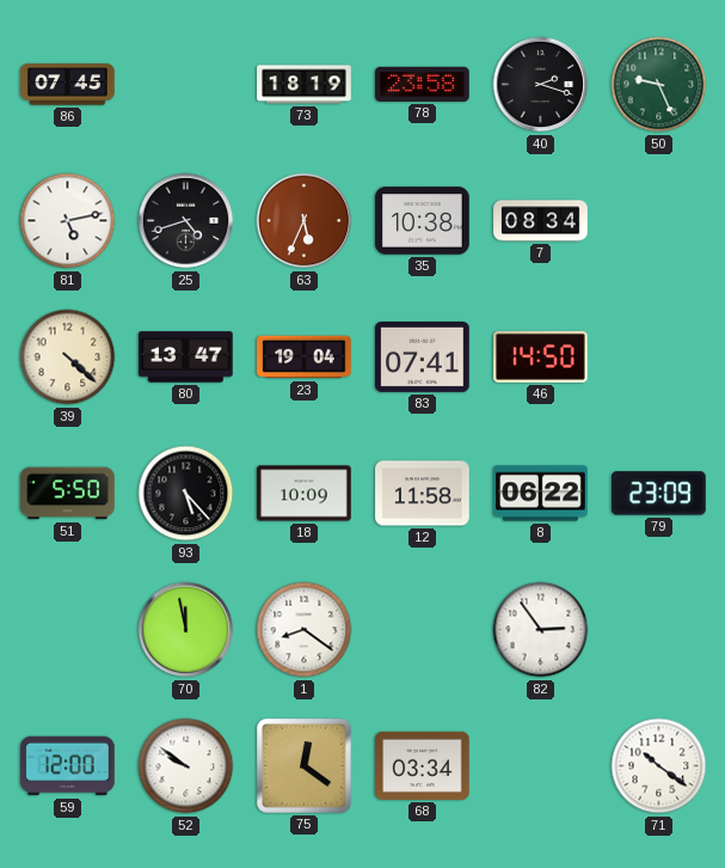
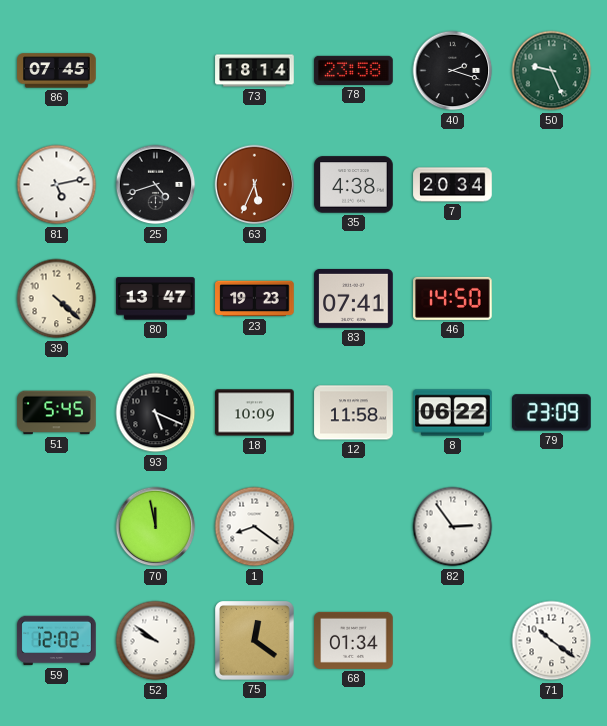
73: 18:19 -> 18:14
35: 10:38 -> 4:38
7: 08:34 -> 20:34
23: 19:04 -> 19:23
51: 5:50 -> 5:45
93: 5:23 -> 5:19
59: 12:00 -> 12:02
68: 03:34 -> 01:34
